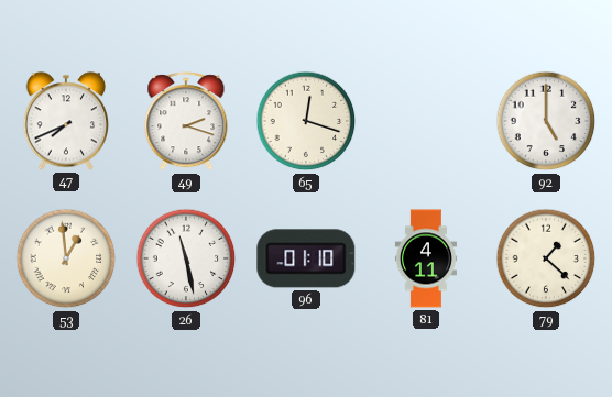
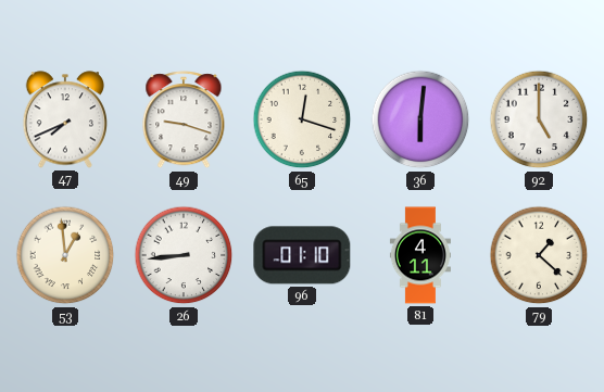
49: 2:18 -> 9:18
36: none -> 6:01
26: 11:28 -> 8:44
